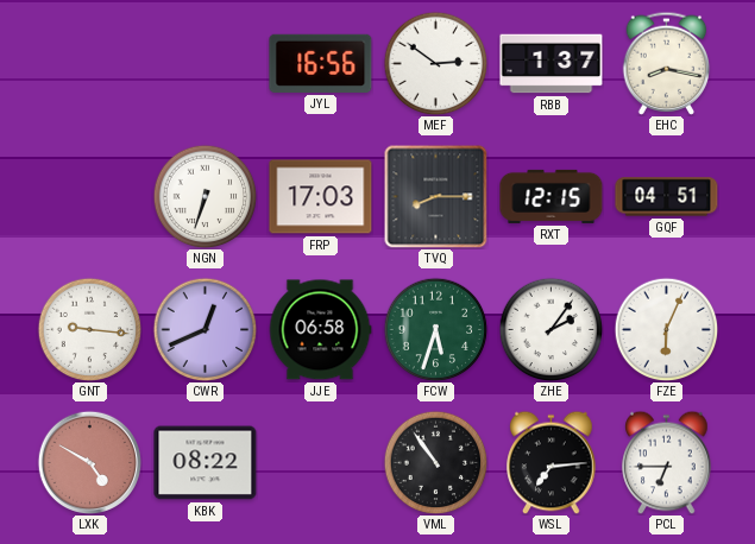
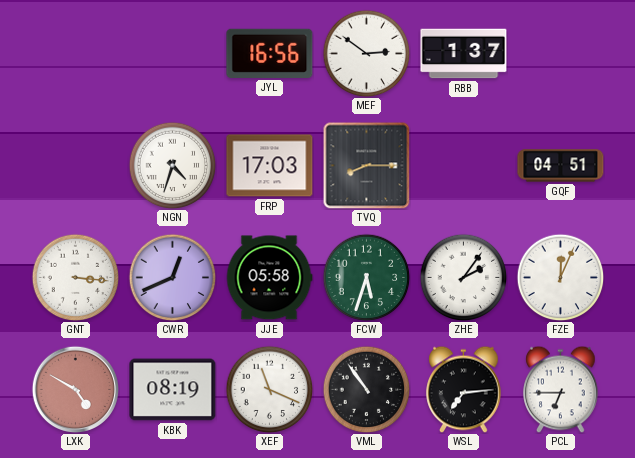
EHC: 8:17 -> none
NGN: 6:33 -> 4:33
RXT: 12:15 -> none
GNT: 9:16 -> 3:16
JJE: 06:58 -> 05:58
FZE: 6:04 -> 12:04
KBK: 08:22 -> 08:19
XEF: none -> 11:19
